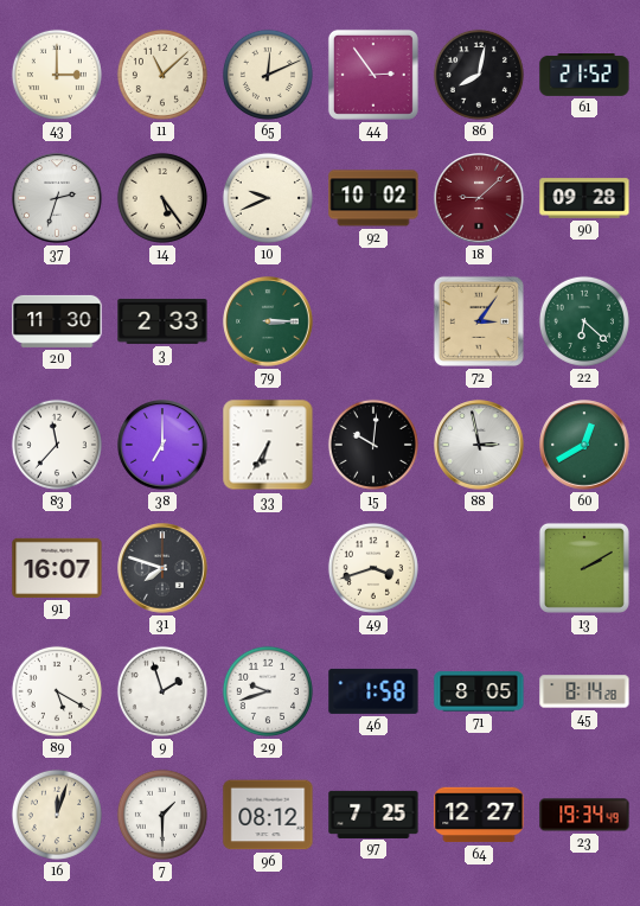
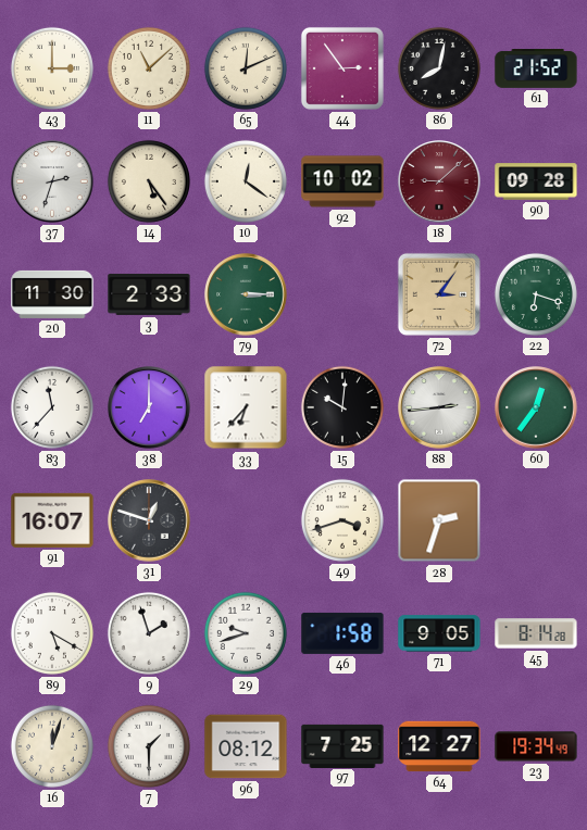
10: 9:41 -> 12:21
22: 6:22 -> 6:18
33: 6:35 -> 6:37
88: 2:58 -> 2:44
60: 12:40 -> 12:36
31: 7:48 -> 12:48
28: none -> 2:33
13: 2:10 -> none
71: 8:05 -> 9:05
